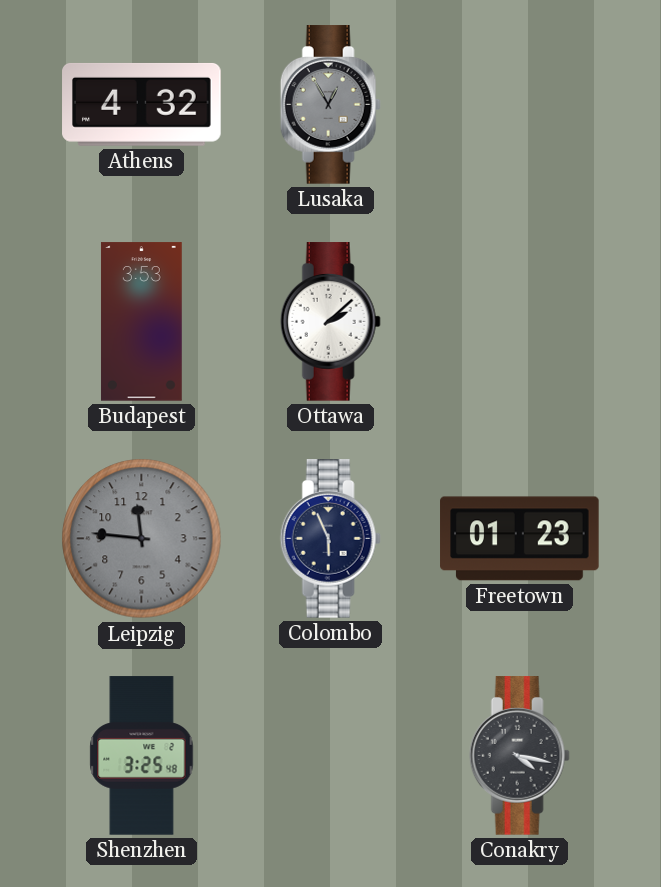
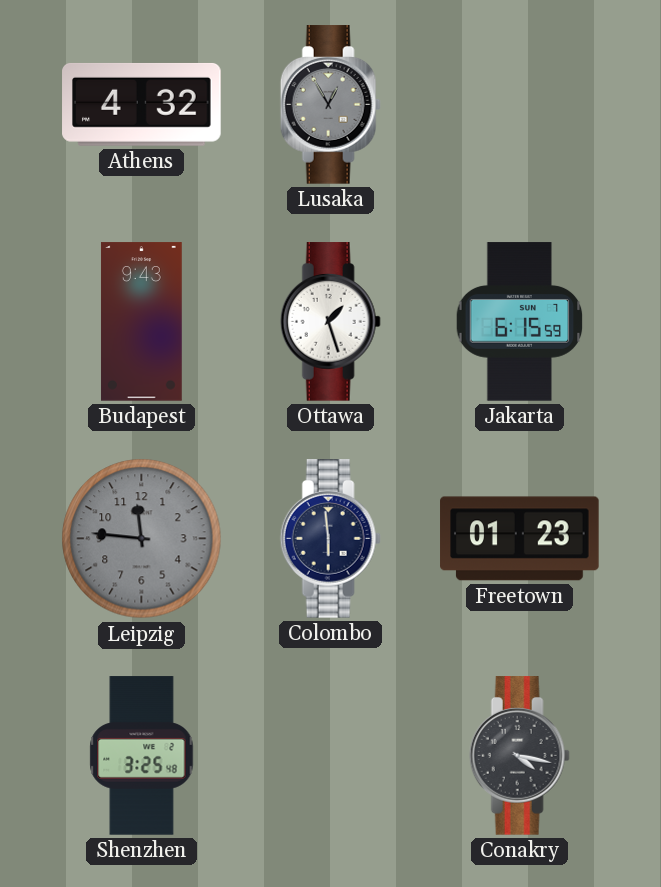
Budapest: 3:53 -> 9:43
Ottawa: 2:08 -> 1:27
Jakarta: none -> 6:15
Colombo: 5:56 -> 5:59
